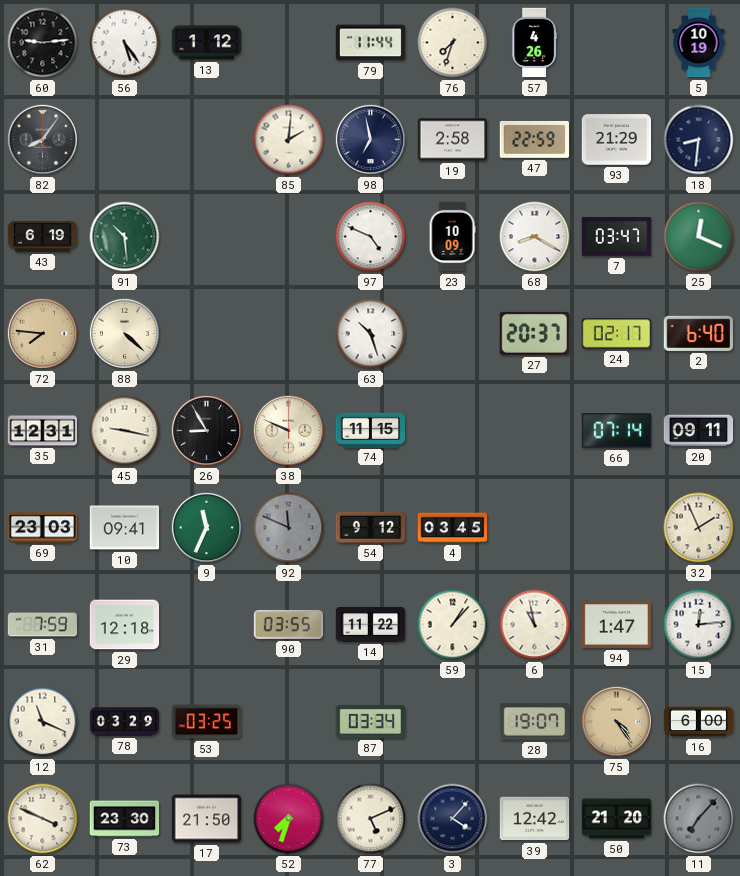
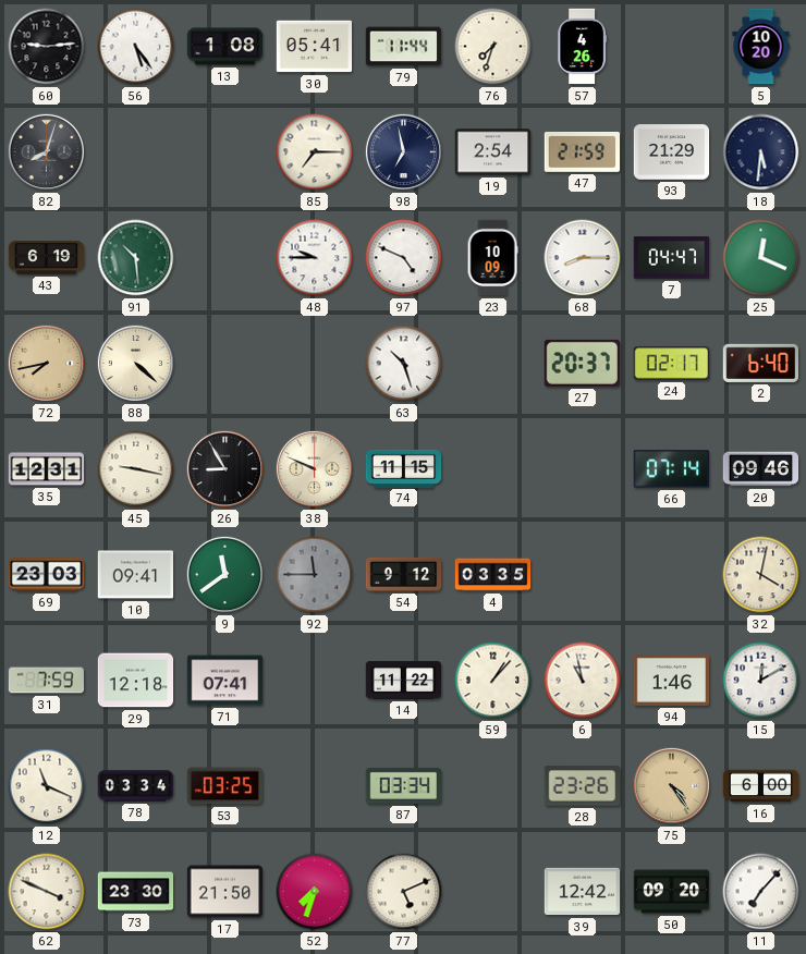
13: 1:12 -> 1:08
30: none -> 05:41
5: 10:19 -> 10:20
82: 8:06 -> 8:03
85: 2:01 -> 7:15
19: 2:58 -> 2:54
47: 22:59 -> 21:59
18: 8:31 -> 5:31
48: none -> 9:45
68: 8:20 -> 8:15
7: 03:47 -> 04:47
72: 7:46 -> 7:43
20: 09:11 -> 09:46
9: 11:34 -> 11:39
92: 11:49 -> 11:45
4: 03:45 -> 03:35
32: 1:56 -> 4:02
71: none -> 07:41
90: 03:55 -> none
94: 1:47 -> 1:46
15: 12:14 -> 12:10
78: 03:29 -> 03:34
28: 19:07 -> 23:26
3: 4:07 -> none
50: 21:20 -> 09:20
11 dial: grey -> white
